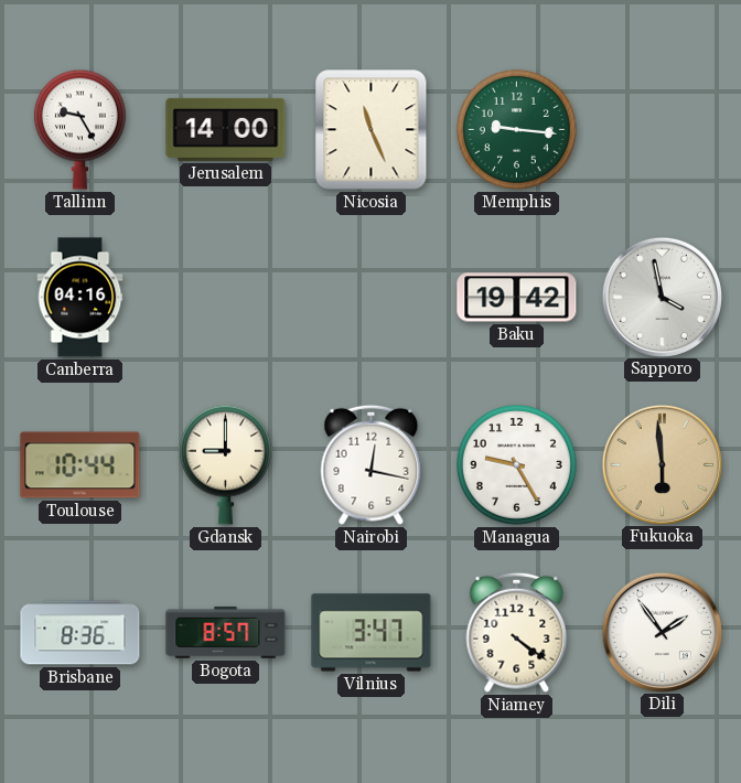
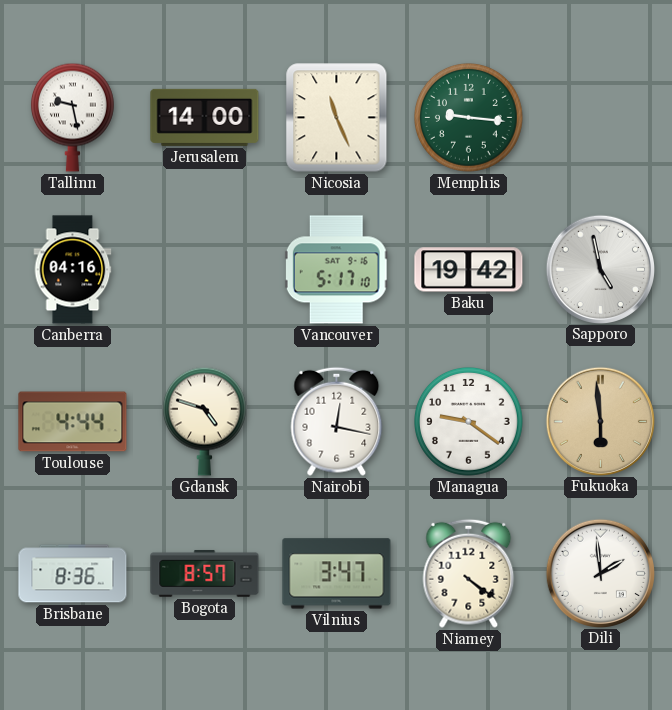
Tallinn: 9:25 -> 9:28
Vancouver: none -> 5:17
Sapporo: 3:58 -> 4:58
Toulouse: 10:44 -> 4:44
Gdansk: 9:00 -> 4:48
Managua: 9:25 -> 9:21
Dili: 1:54 -> 1:59
